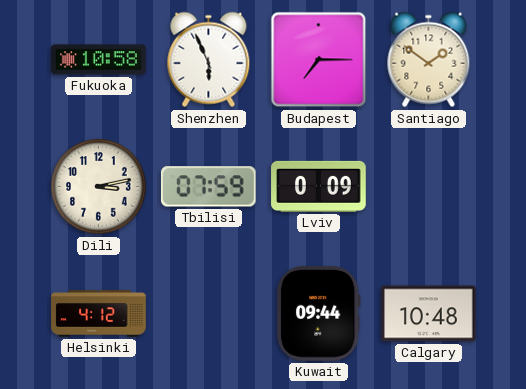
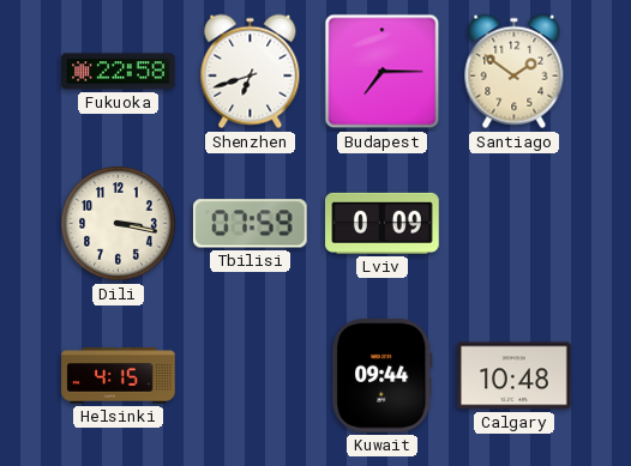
Fukuoka: 10:58 -> 22:58
Shenzhen: 5:56 -> 6:42
Dili: 3:13 -> 3:17
Helsinki: 4:12 -> 4:15
